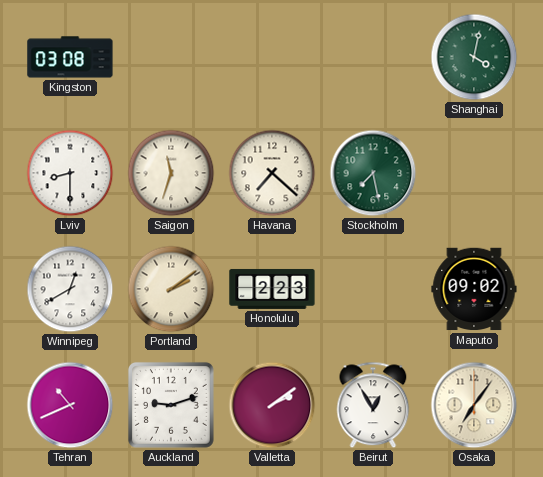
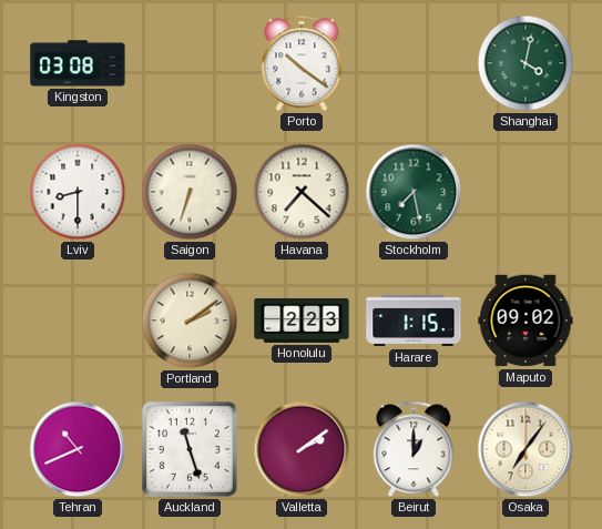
Porto: none -> 10:21
Saigon: 11:33 -> 6:33
Winnipeg: 12:40 -> none
Harare: none -> 1:15
Auckland: 9:12 -> 11:27
Beirut: 12:55 -> 1:00
